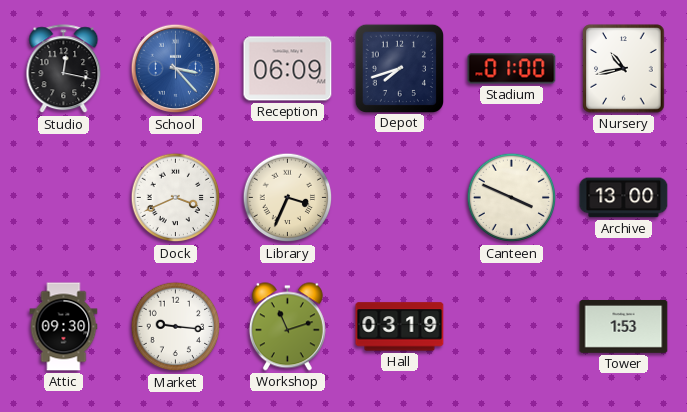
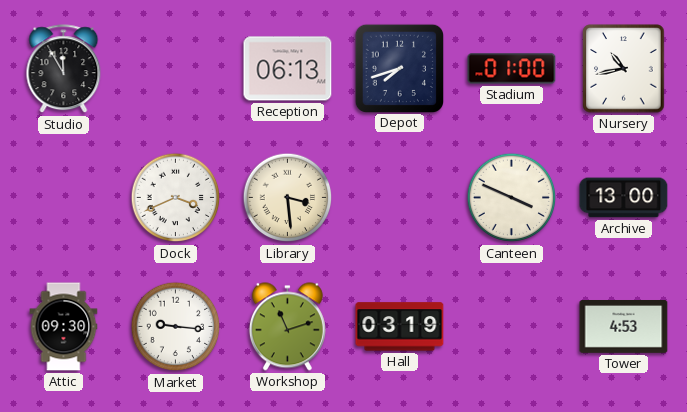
Studio: 12:17 -> 11:55
School: 3:23 -> none
Reception: 06:09 -> 06:13
Library: 3:34 -> 3:29
Tower: 1:53 -> 4:53
